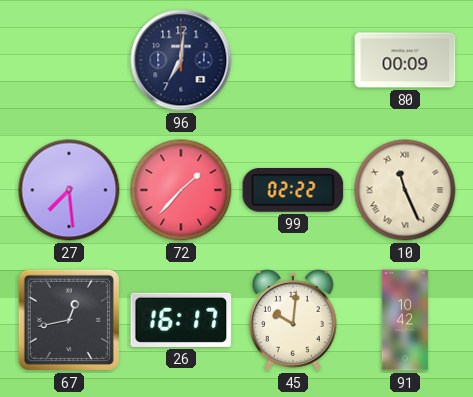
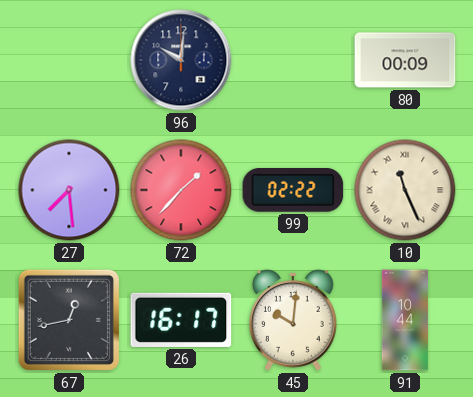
96: 7:01 -> 10:01
91: 10:42 -> 10:44
